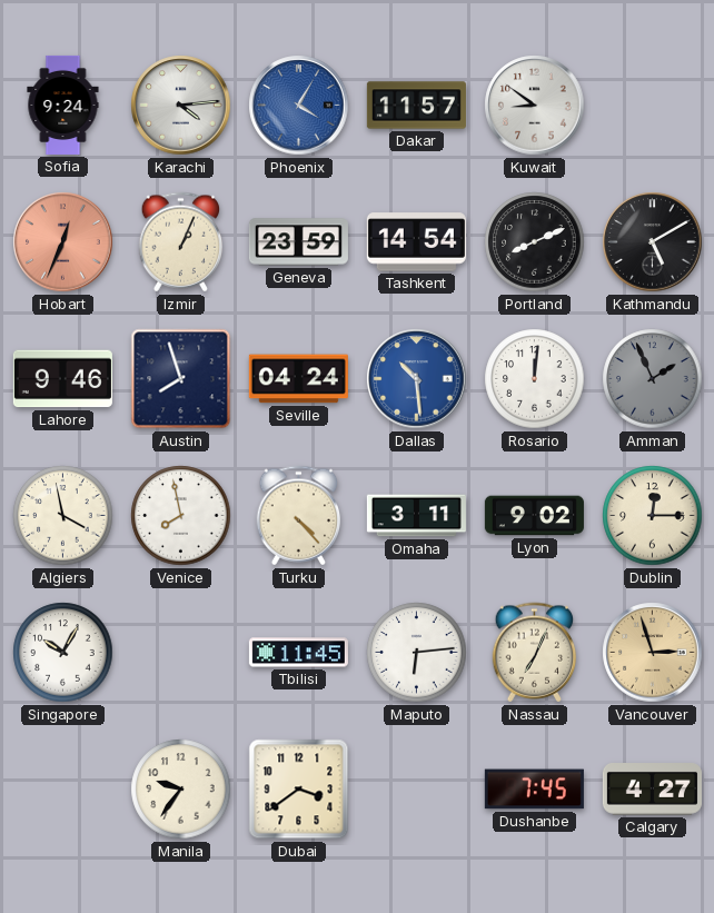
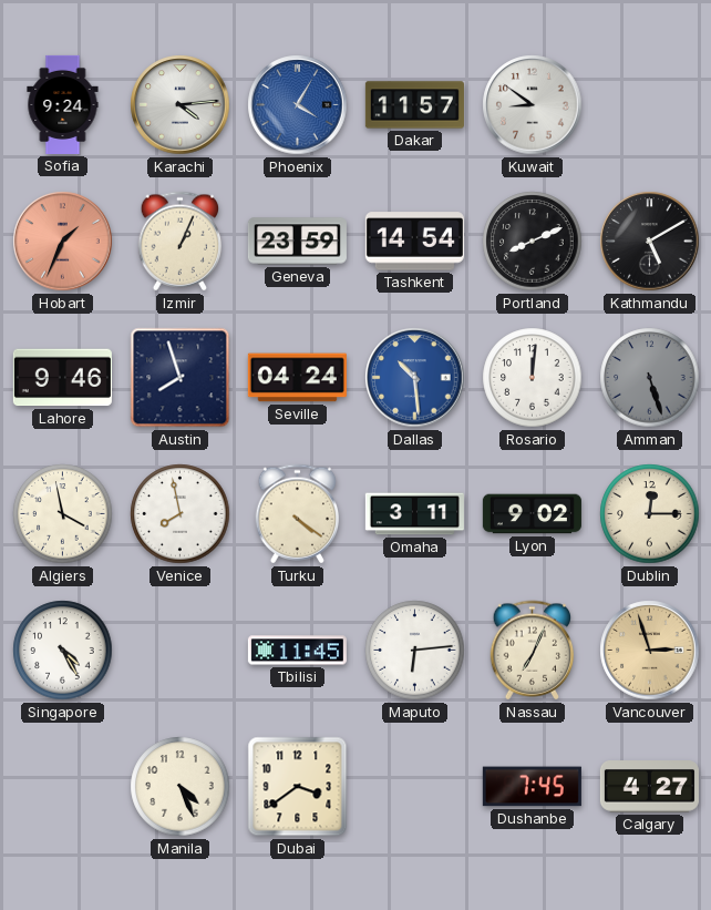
Hobart: 12:34 -> 1:34
Amman: 1:56 -> 5:27
Turku: 4:23 -> 4:21
Singapore: 10:05 -> 4:25
Manila: 9:36 -> 4:26
